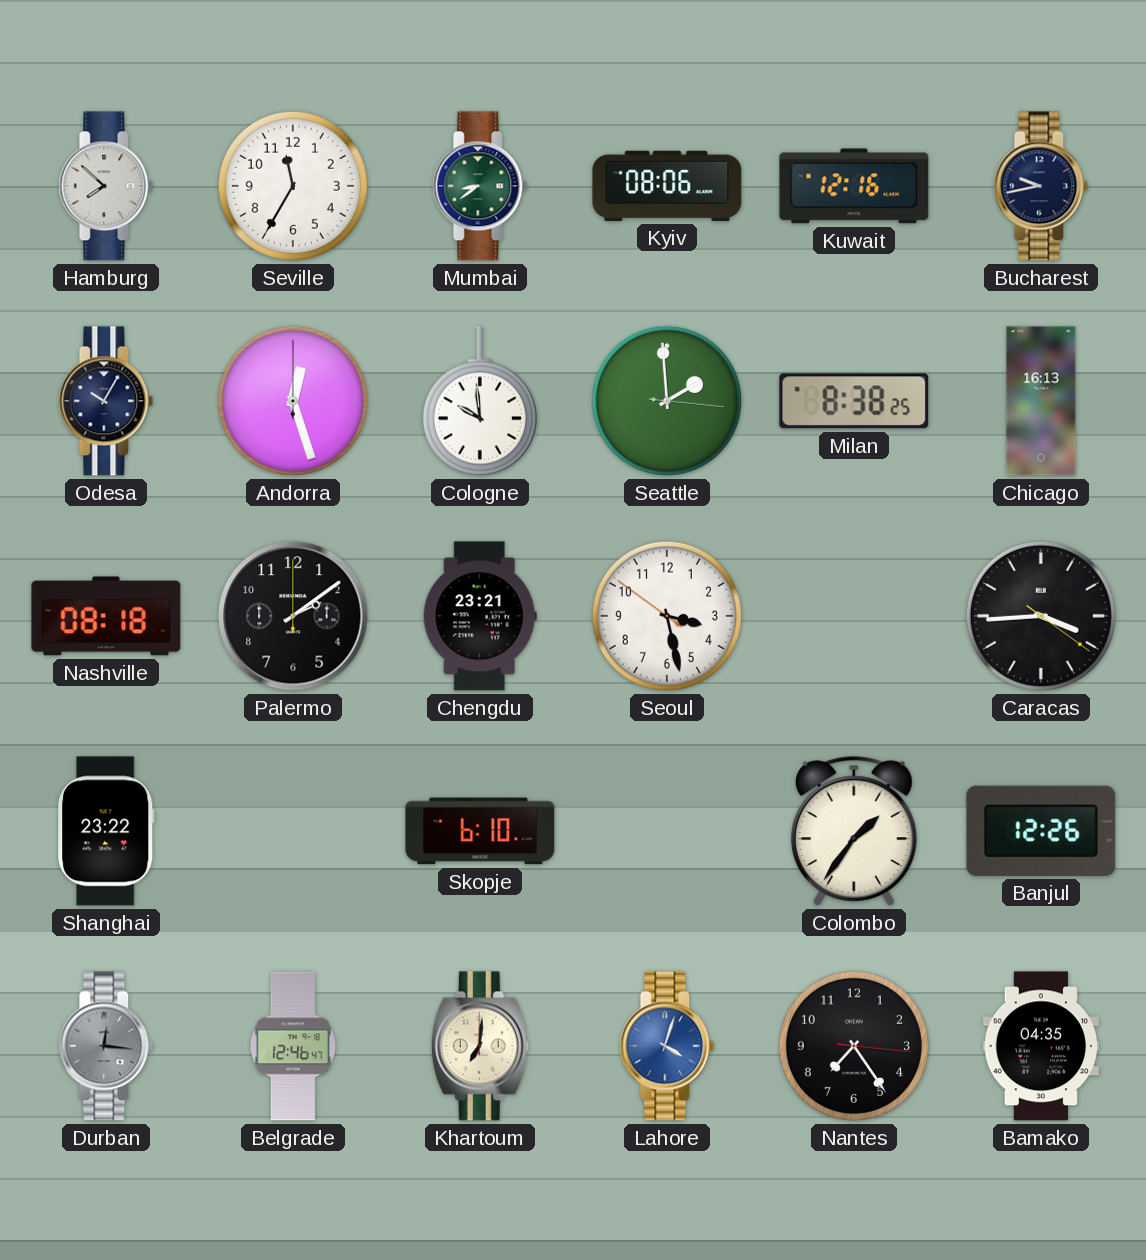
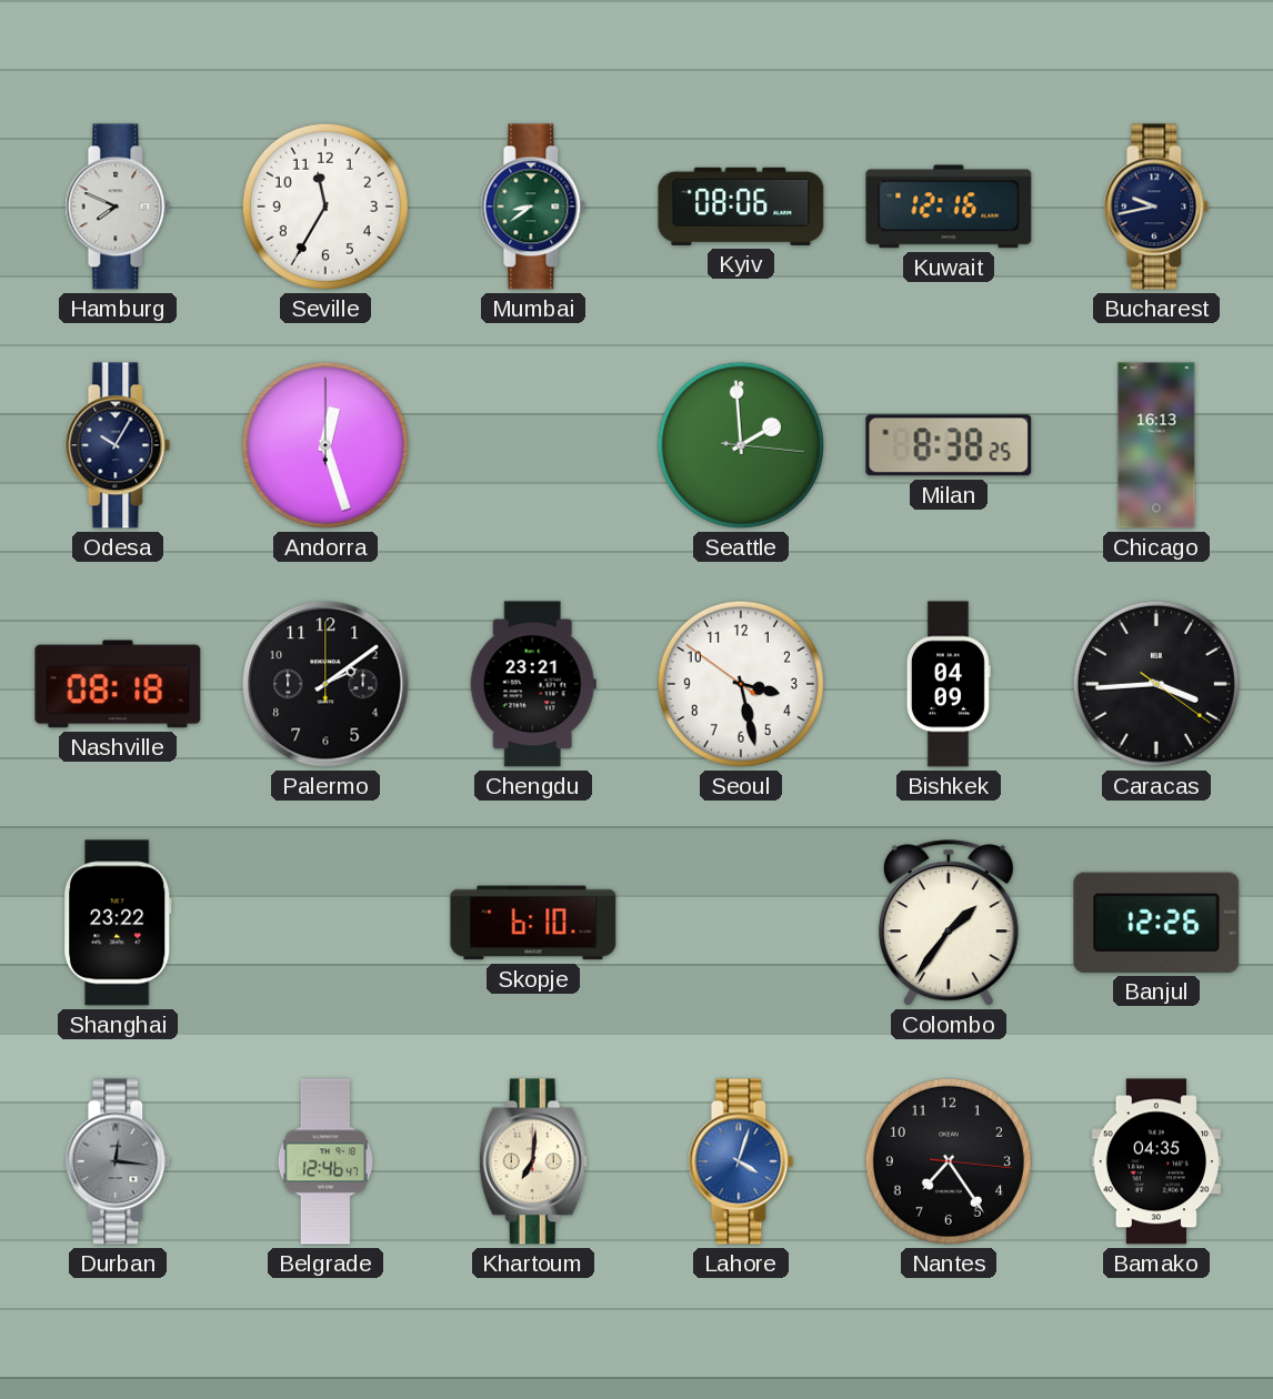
Hamburg: 7:52 -> 7:49
Cologne: 9:59 -> none
Bishkek: none -> 04:09
